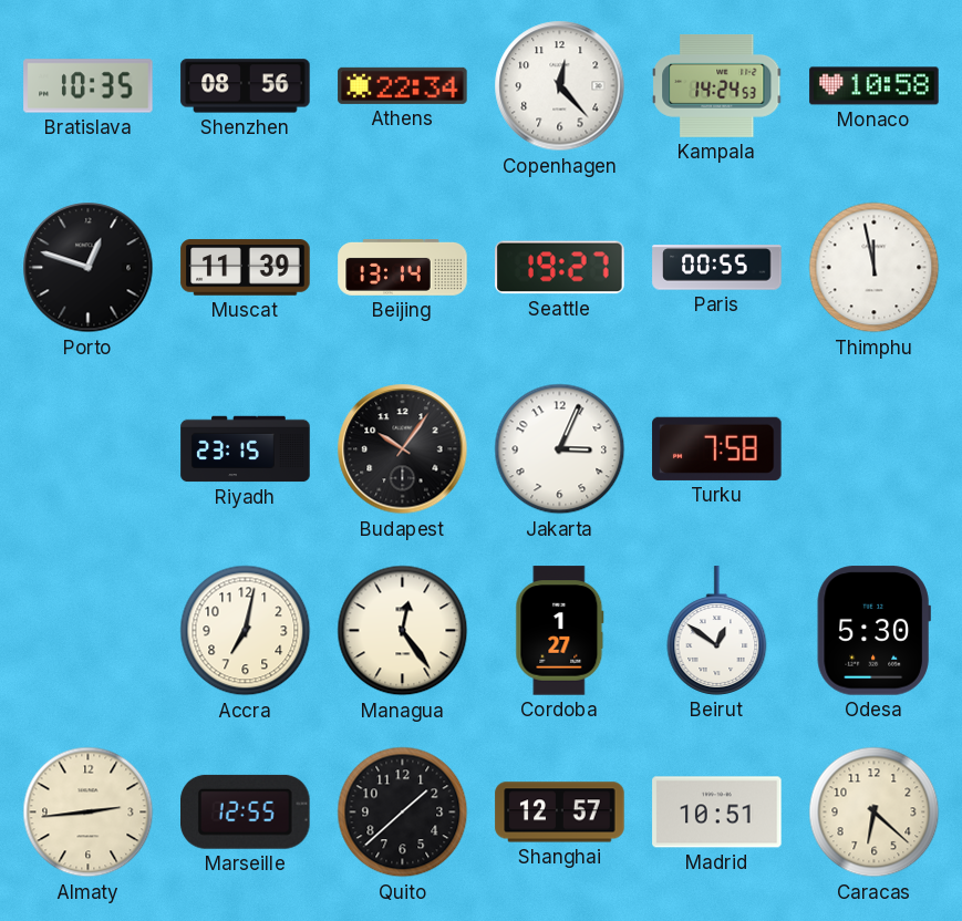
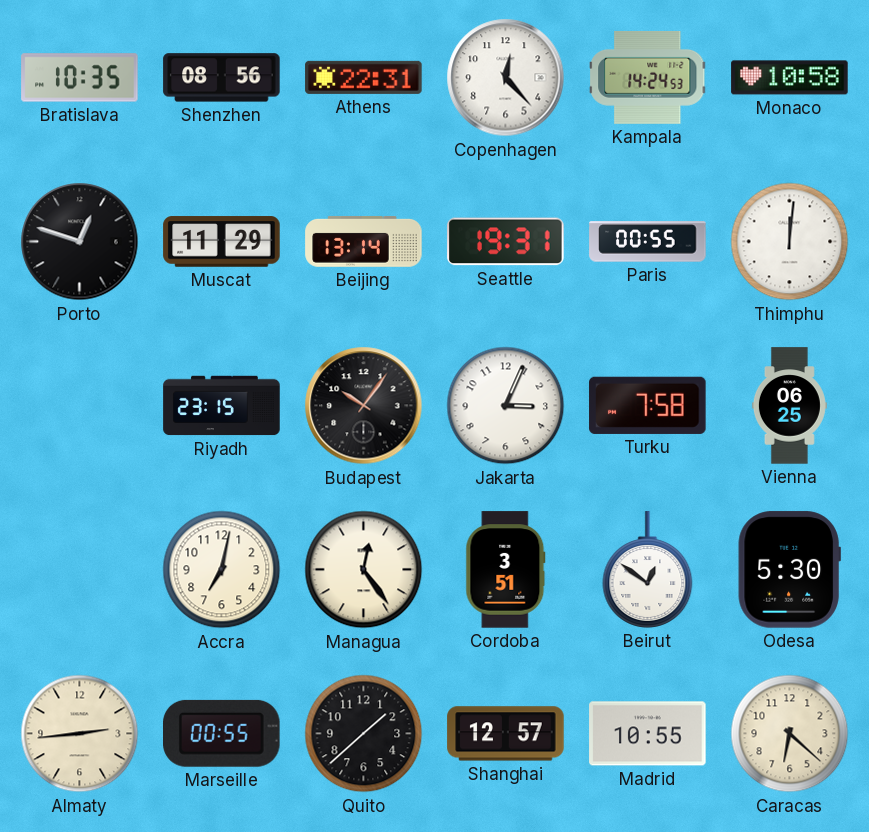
Athens: 22:34 -> 22:31
Muscat: 11:39 -> 11:29
Seattle: 19:27 -> 19:31
Thimphu: 11:58 -> 12:01
Vienna: none -> 06:25
Cordoba: 1:27 -> 3:51
Marseille: 12:55 -> 00:55
Madrid: 10:51 -> 10:55
